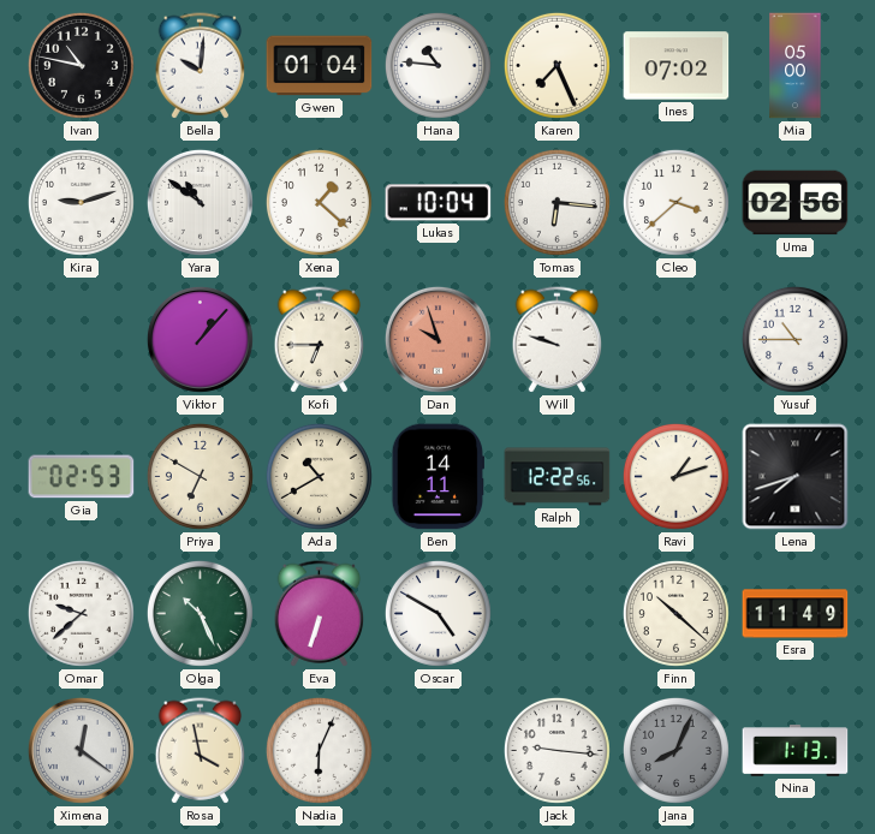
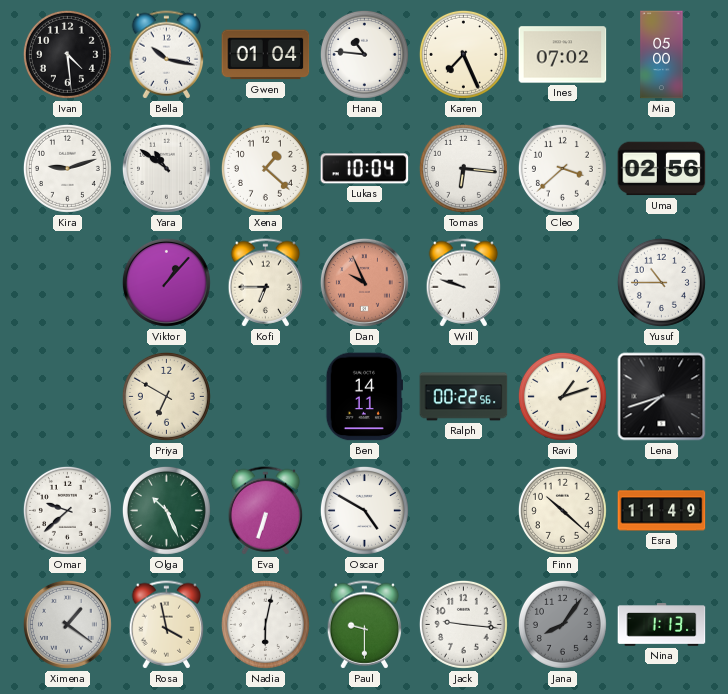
Ivan: 10:47 -> 4:29
Bella: 10:01 -> 10:17
Dan: 9:57 -> 9:56
Gia: 02:53 -> none
Ada: 10:40 -> none
Ralph: 12:22 -> 00:22
Ximena: 12:21 -> 1:21
Nadia: 6:04 -> 6:02
Paul: none -> 9:30
Jana: 8:04 -> 8:06
